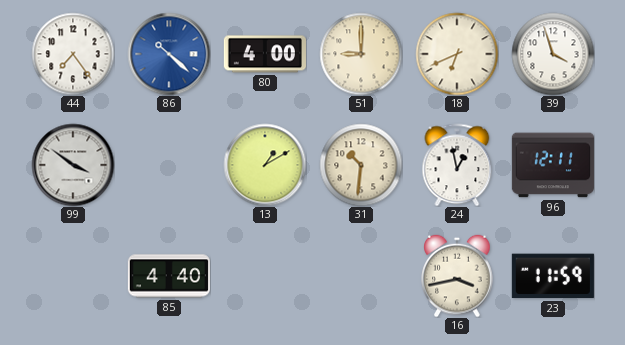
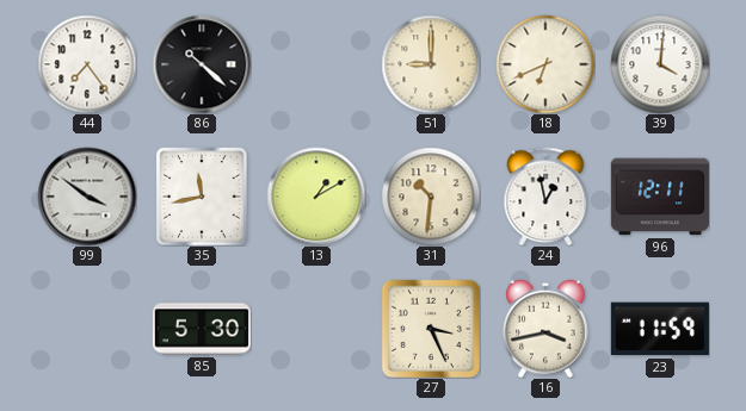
86 dial: blue -> black
80: 4:00 -> none
39: 3:57 -> 4:01
35: none -> 11:43
85: 4:40 -> 5:30
27: none -> 3:26
